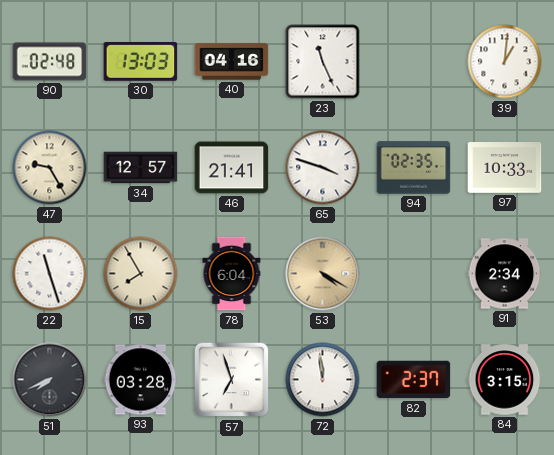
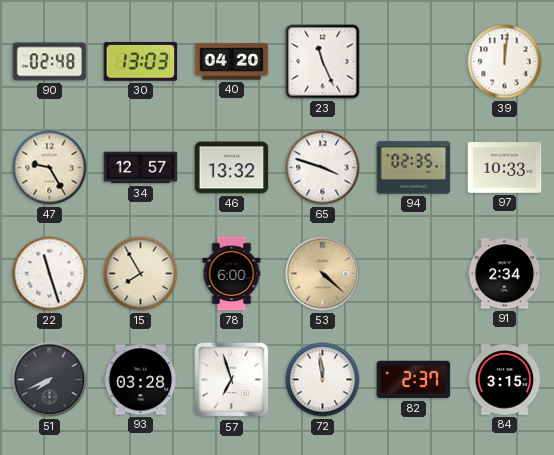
40: 04:16 -> 04:20
39: 1:01 -> 12:01
46: 21:41 -> 13:32
78: 6:04 -> 6:00
53: 4:20 -> 4:22
